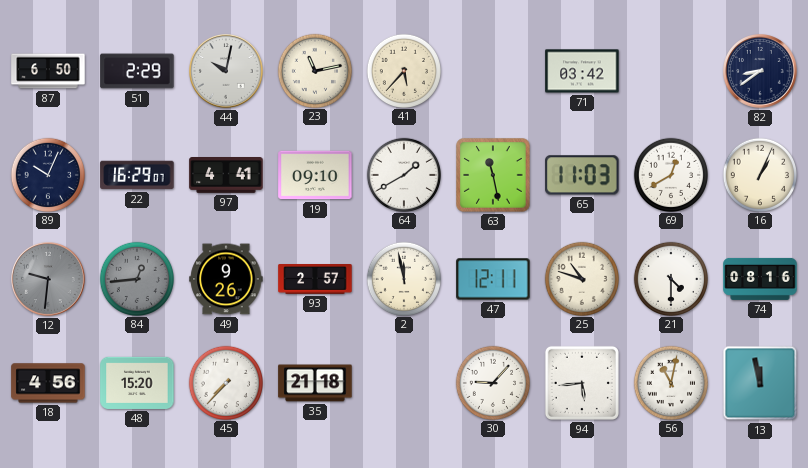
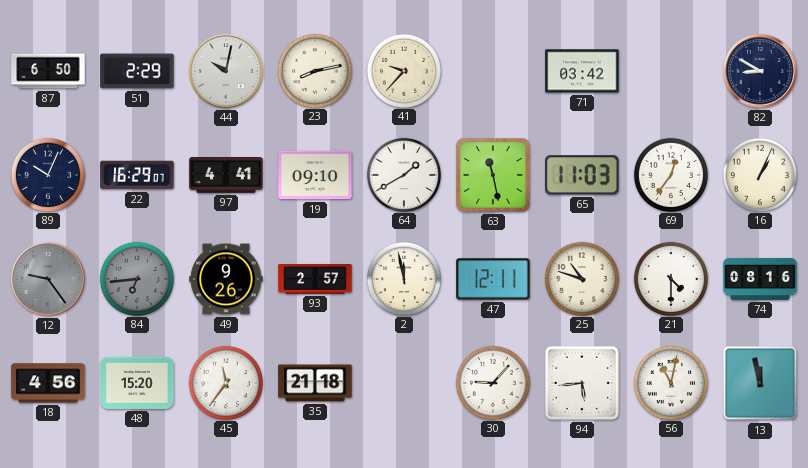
23: 11:13 -> 8:13
41: 5:37 -> 9:37
82: 8:39 -> 8:50
69: 12:40 -> 12:36
12: 9:31 -> 9:24
84: 12:44 -> 6:44
45: 7:37 -> 11:36
